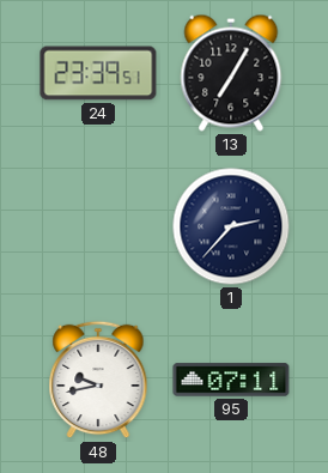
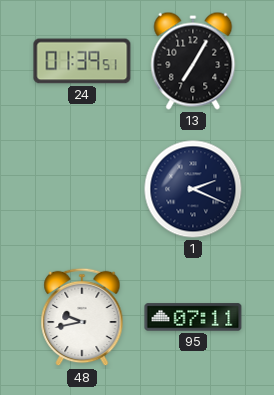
24: 23:39 -> 01:39
1: 2:37 -> 2:19
